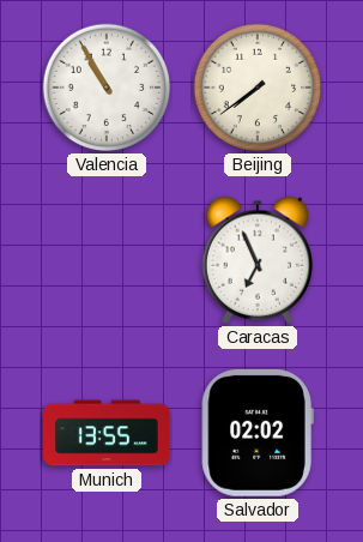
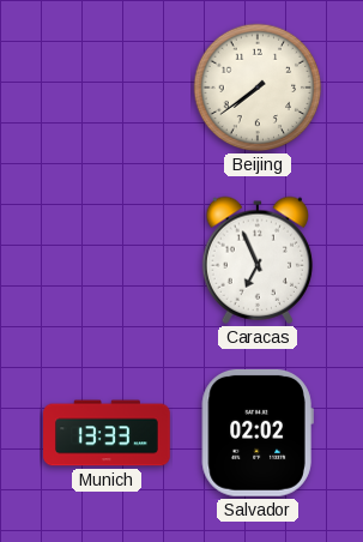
Valencia: 10:55 -> none
Munich: 13:55 -> 13:33
